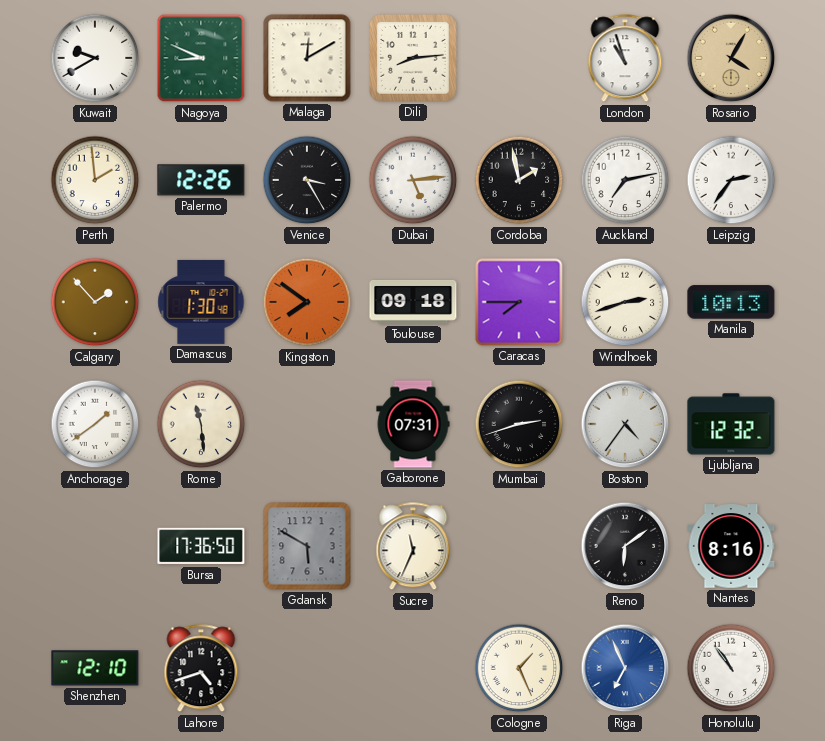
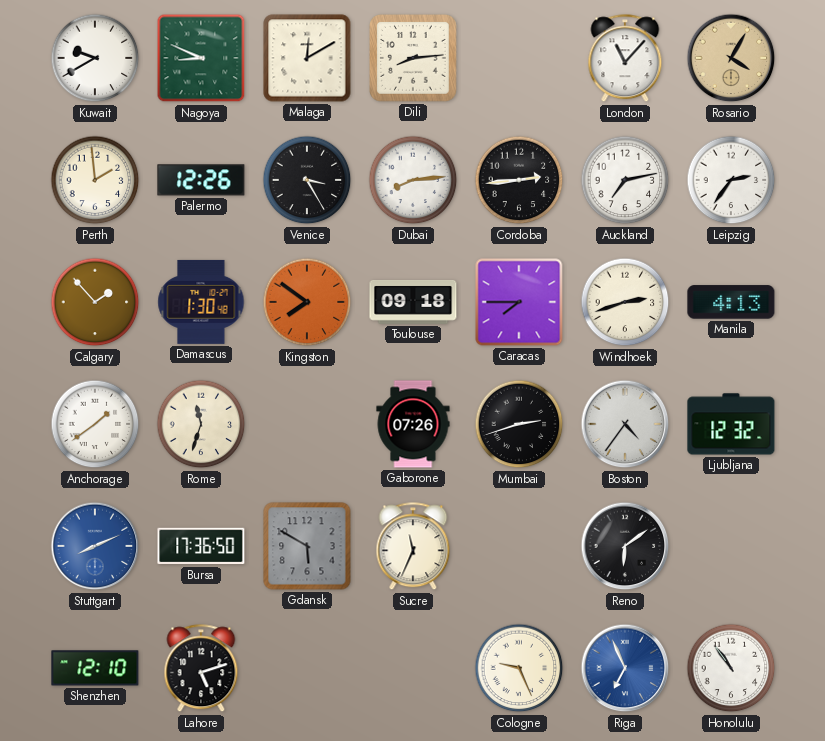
London: 10:57 -> 11:07
Dubai: 5:14 -> 8:14
Cordoba: 1:58 -> 2:44
Manila: 10:13 -> 4:13
Rome: 11:29 -> 11:33
Gaborone: 07:31 -> 07:26
Stuttgart: none -> 8:11
Nantes: 8:16 -> none
Lahore: 4:42 -> 5:12
Cologne: 1:26 -> 9:26
